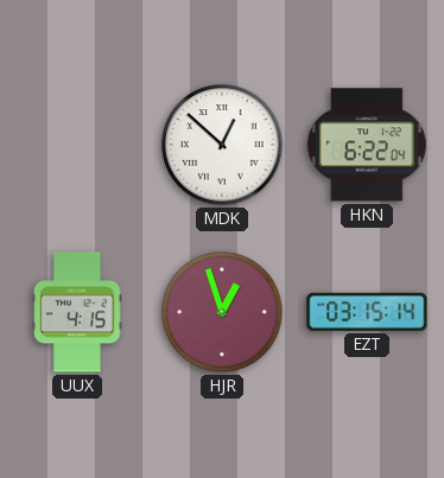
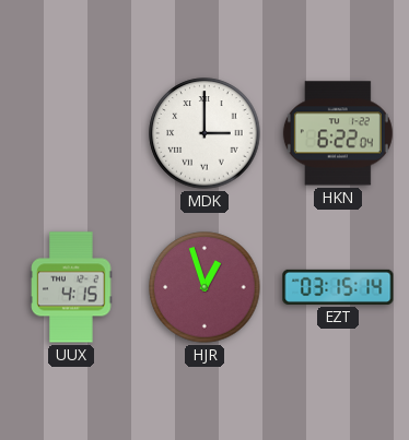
MDK: 12:52 -> 3:00
